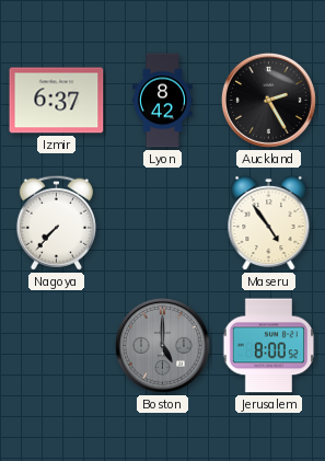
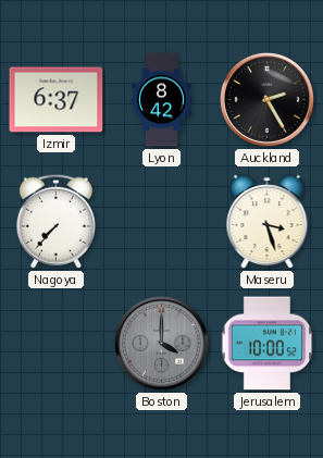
Maseru: 4:54 -> 3:27
Boston: 5:00 -> 4:00
Jerusalem: 8:00 -> 10:00
